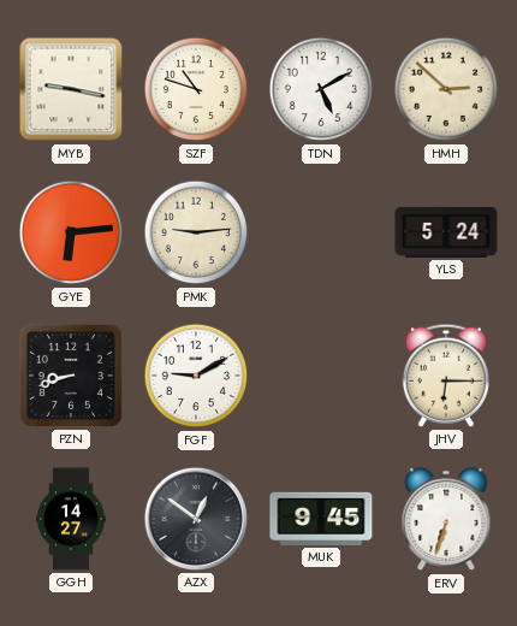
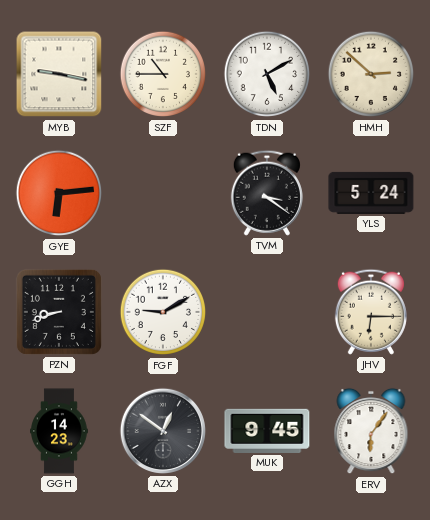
SZF: 10:48 -> 10:45
PMK: 9:14 -> none
TVM: none -> 3:21
GGH: 14:27 -> 14:23
ERV: 6:33 -> 6:06
